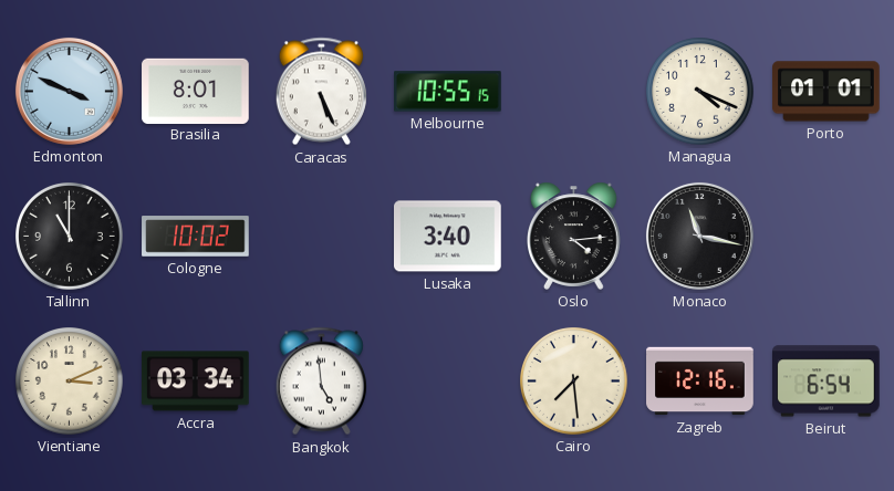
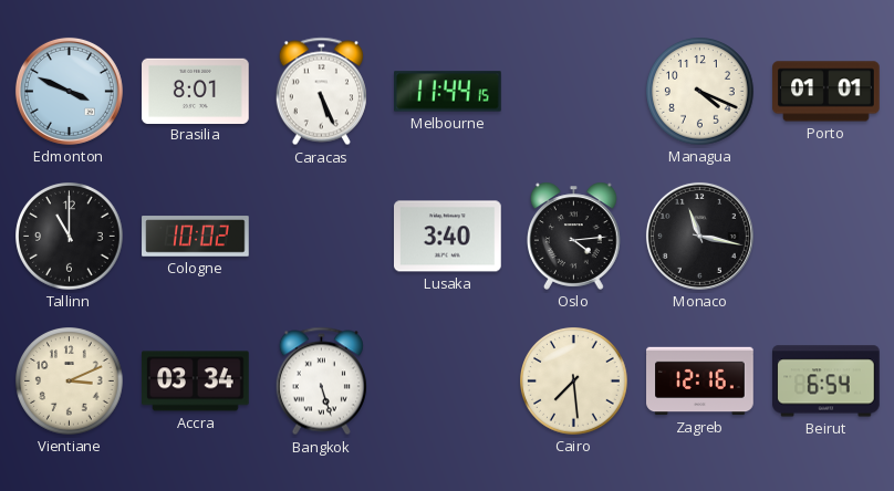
Melbourne: 10:55 -> 11:44
Bangkok: 4:59 -> 5:27
